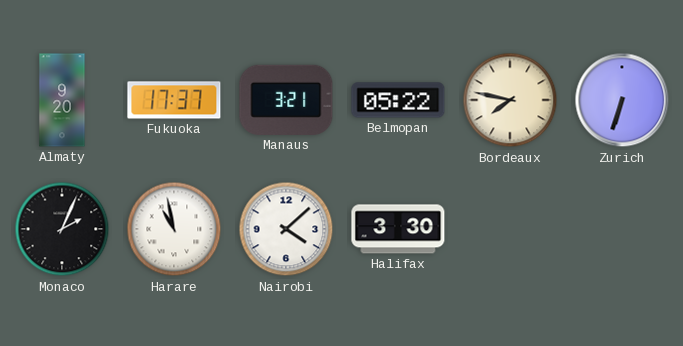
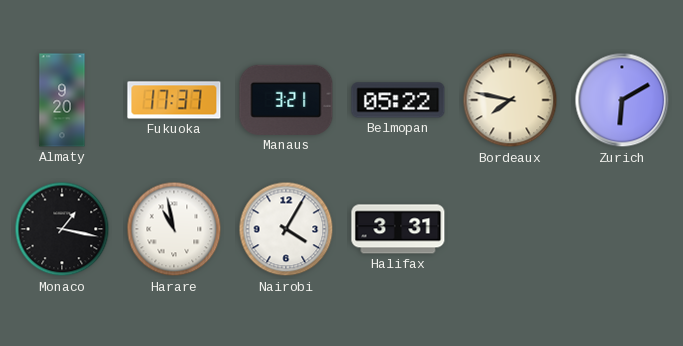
Zurich: 6:33 -> 6:10
Monaco: 2:04 -> 1:17
Nairobi: 4:08 -> 4:05
Halifax: 3:30 -> 3:31
